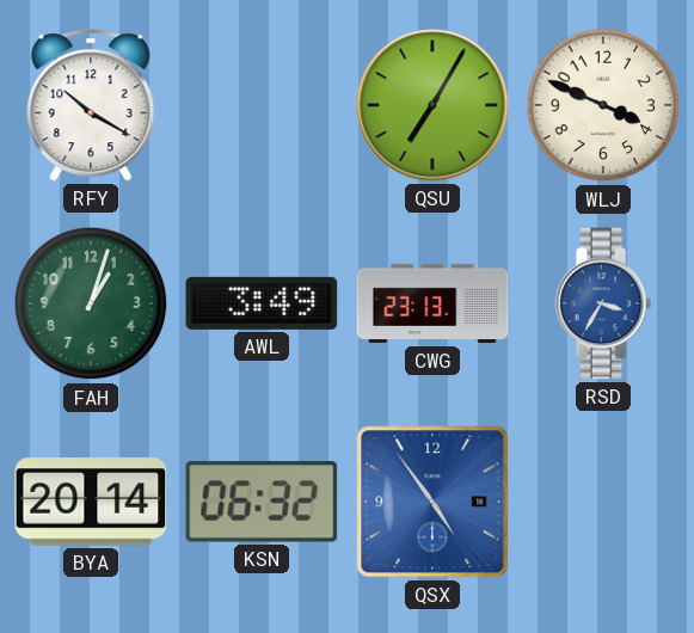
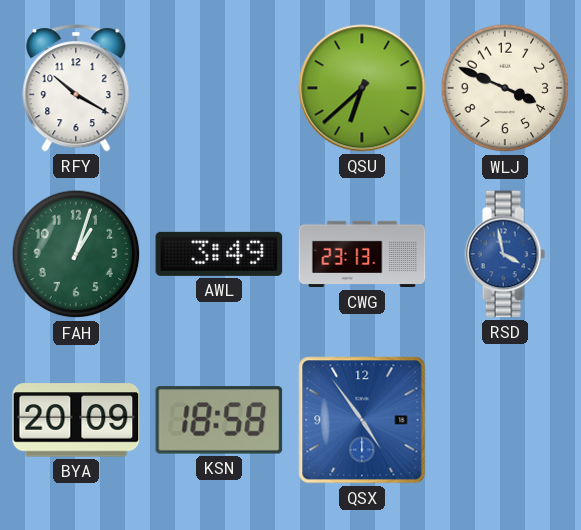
QSU: 7:05 -> 6:38
RSD: 3:35 -> 3:58
BYA: 20:14 -> 20:09
KSN: 06:32 -> 18:58
